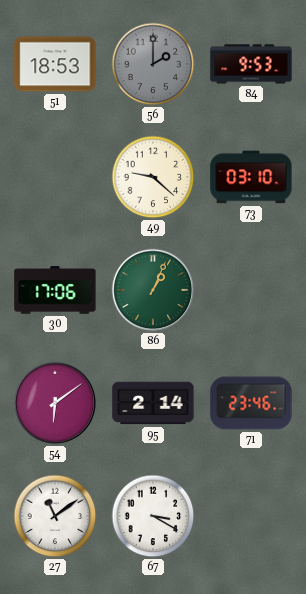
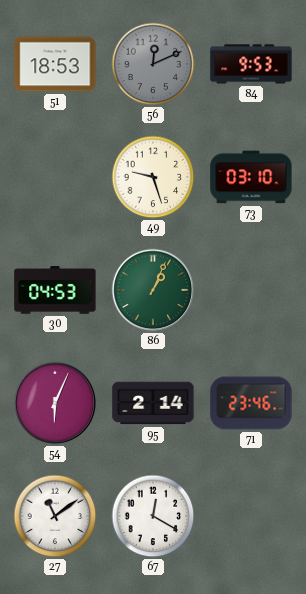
56: 2:00 -> 12:11
49: 9:22 -> 9:27
30: 17:06 -> 04:53
54: 6:09 -> 6:04
67: 3:20 -> 12:20
